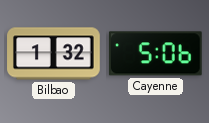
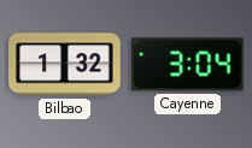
Cayenne: 5:06 -> 3:04
